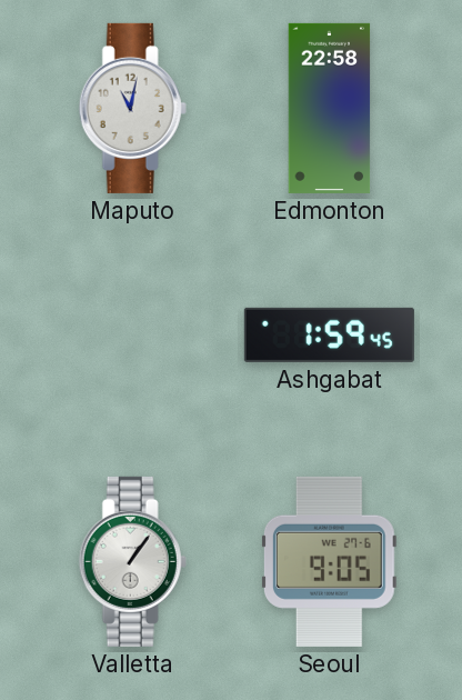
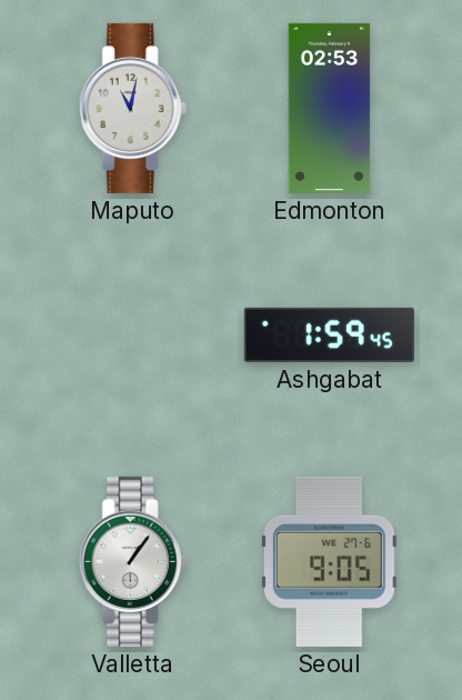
Edmonton: 22:58 -> 02:53
